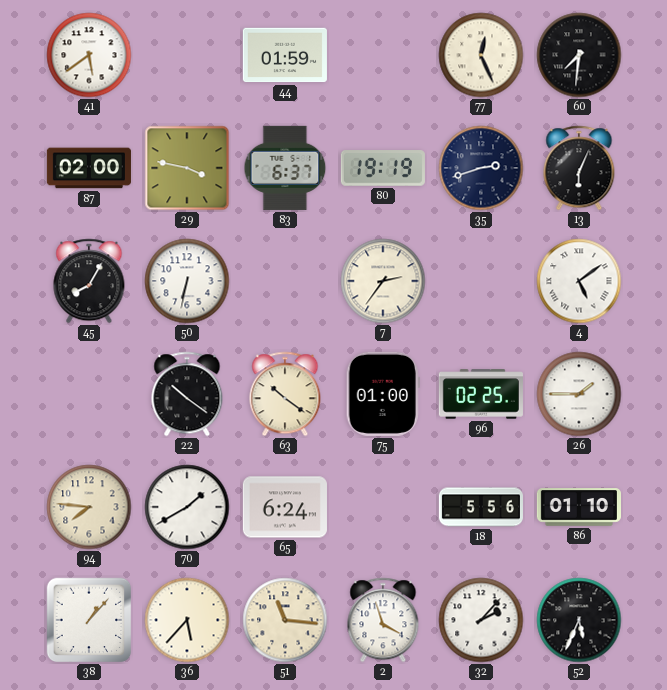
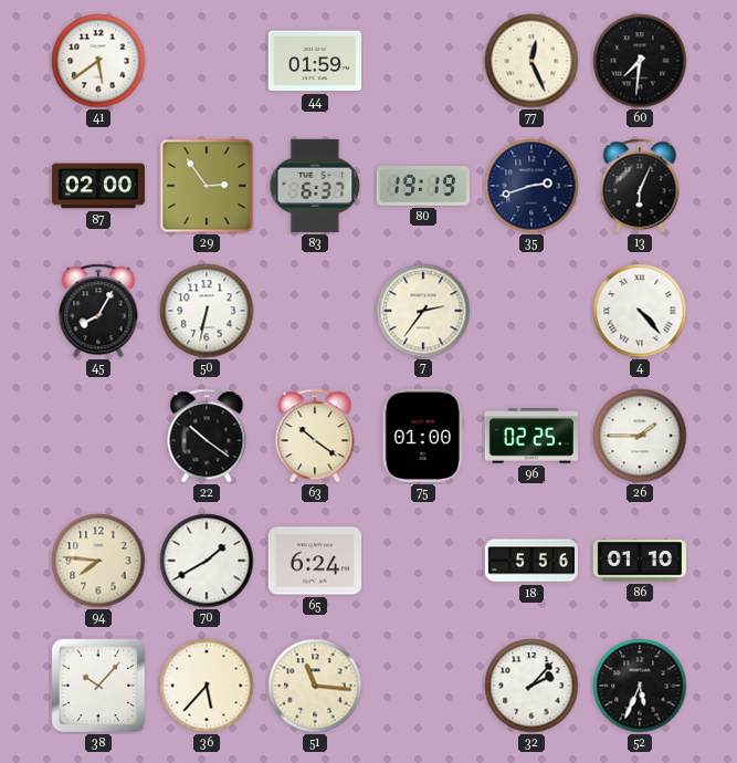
29: 3:47 -> 2:54
4: 5:09 -> 4:23
38: 1:07 -> 10:07
2: 3:57 -> none
